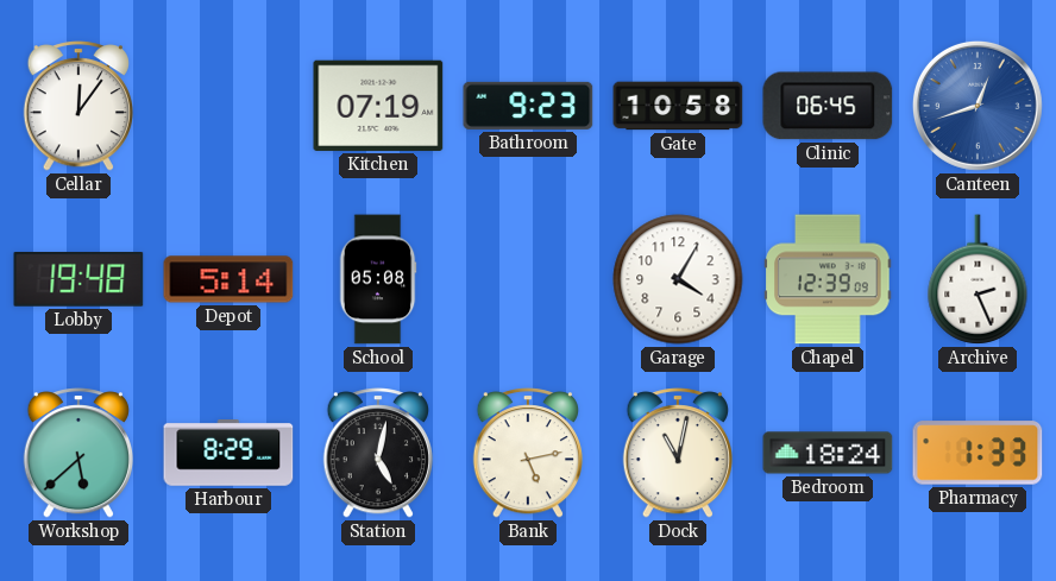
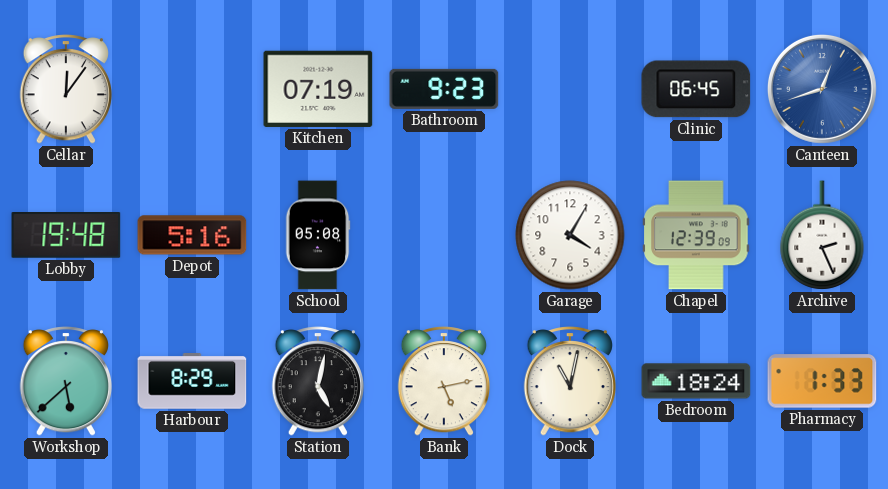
Gate: 10:58 -> none
Depot: 5:14 -> 5:16
